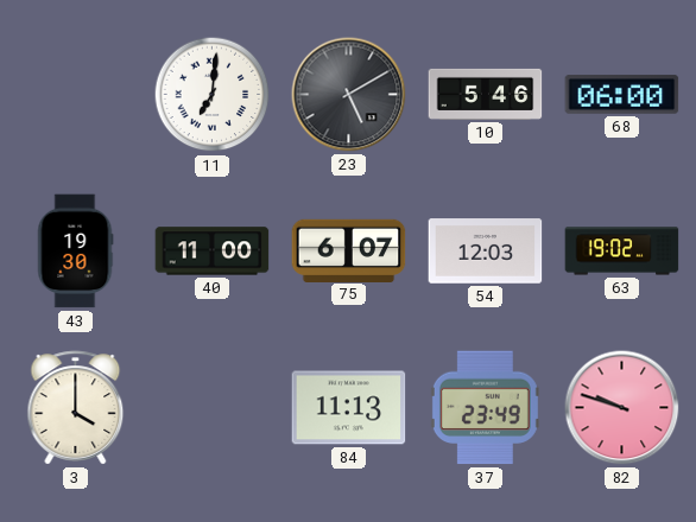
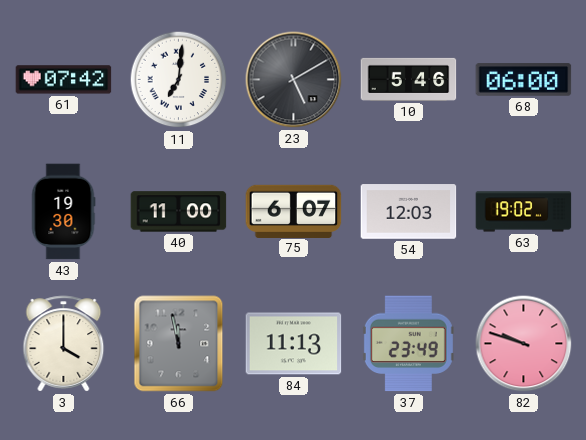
61: none -> 07:42
66: none -> 11:58
